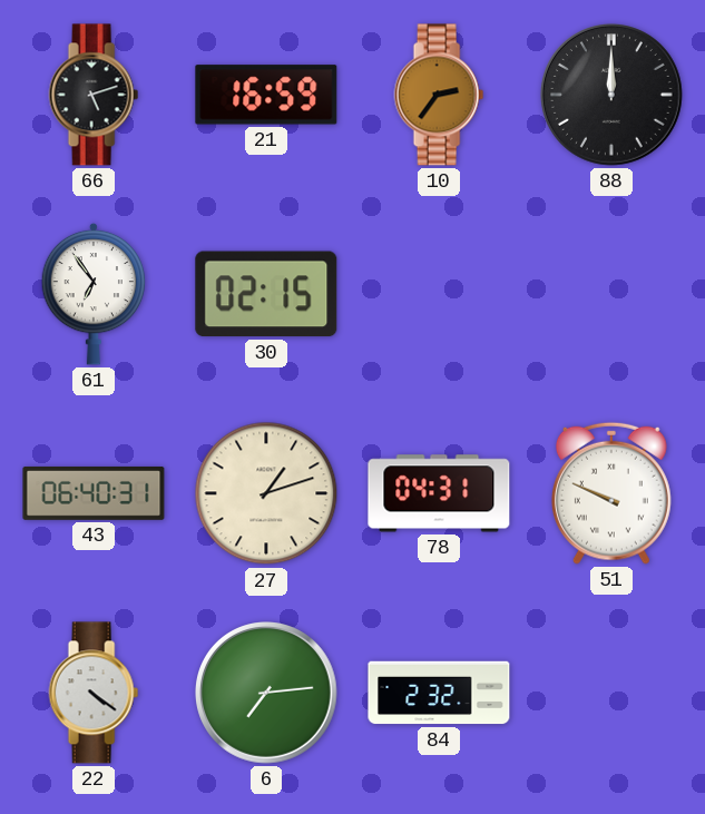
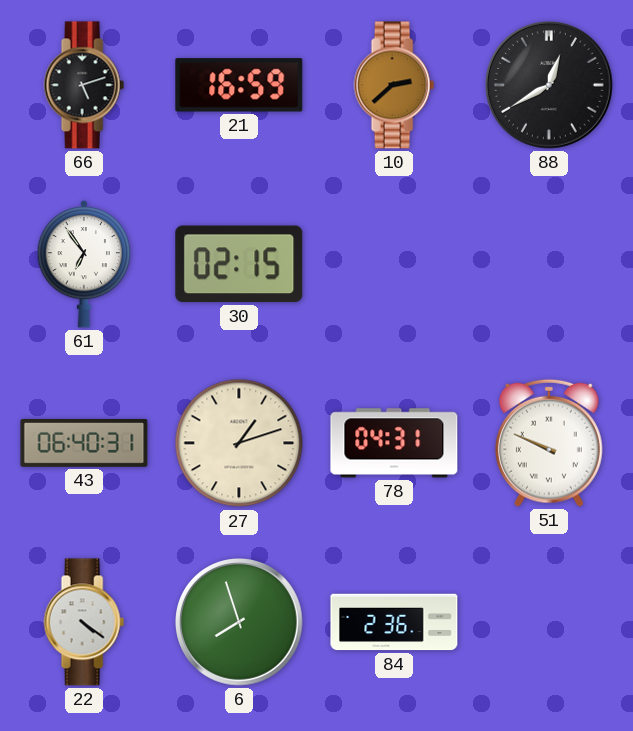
10: 2:36 -> 2:38
88: 12:00 -> 12:40
6: 7:14 -> 7:57
84: 2:32 -> 2:36
